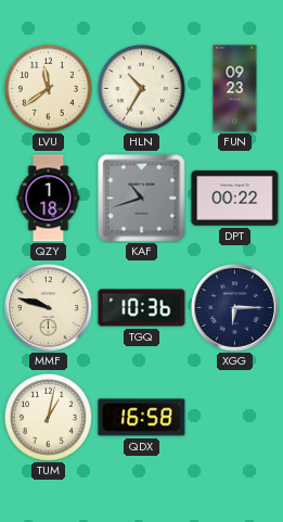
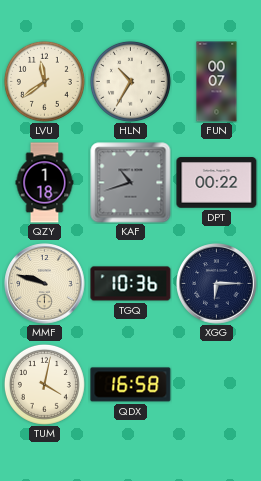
FUN: 09:23 -> 00:07
TUM: 1:02 -> 4:02
